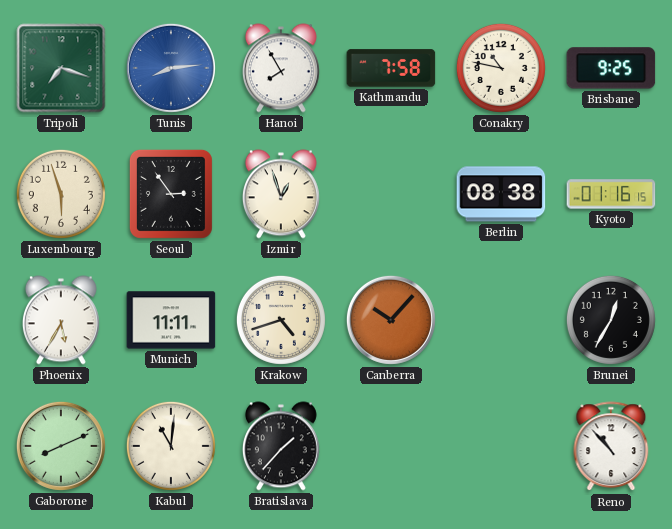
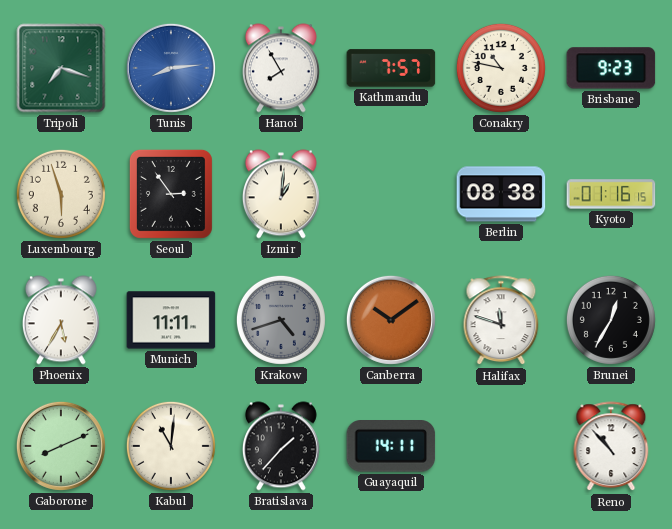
Kathmandu: 7:58 -> 7:57
Brisbane: 9:25 -> 9:23
Izmir: 12:57 -> 1:01
Krakow dial: cream -> grey
Canberra: 10:07 -> 10:09
Halifax: none -> 11:48
Guayaquil: none -> 14:11
